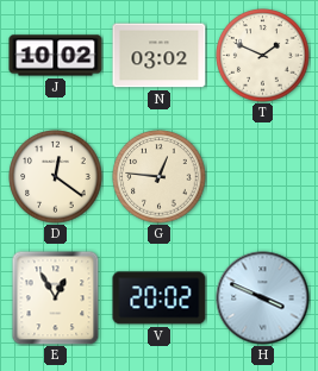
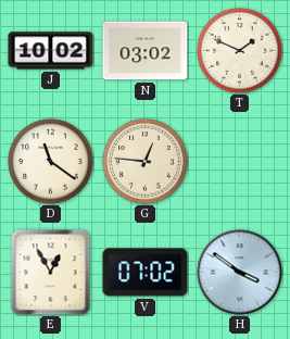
D: 12:21 -> 11:21
V: 20:02 -> 07:02
H: 3:49 -> 3:51
